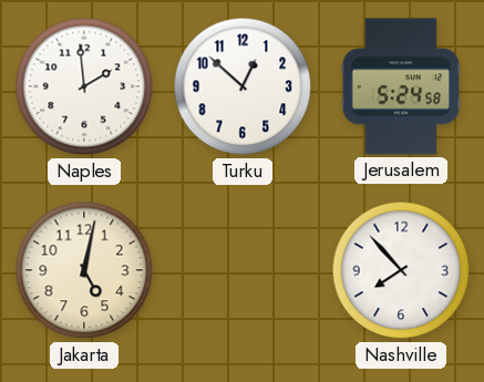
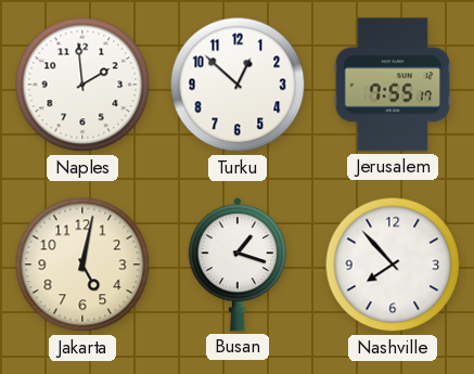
Jerusalem: 5:24 -> 7:55
Busan: none -> 1:18
